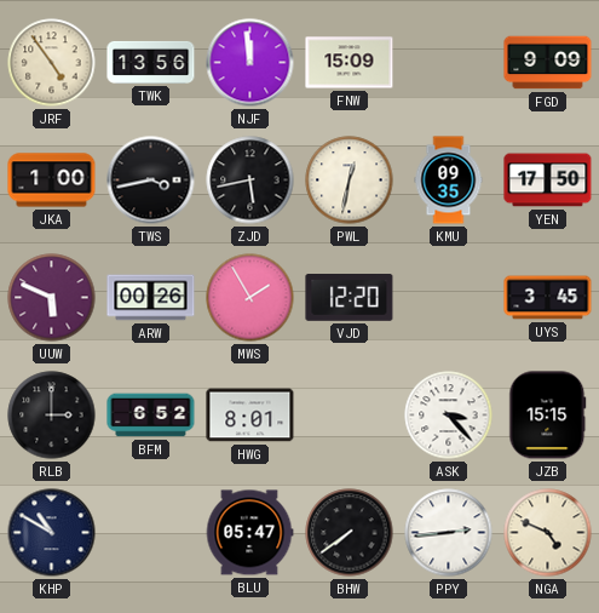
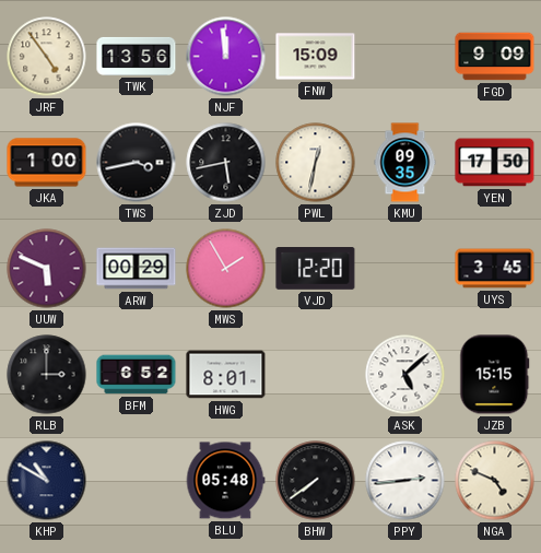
ARW: 00:26 -> 00:29
ASK: 3:23 -> 5:08
BLU: 05:47 -> 05:48
